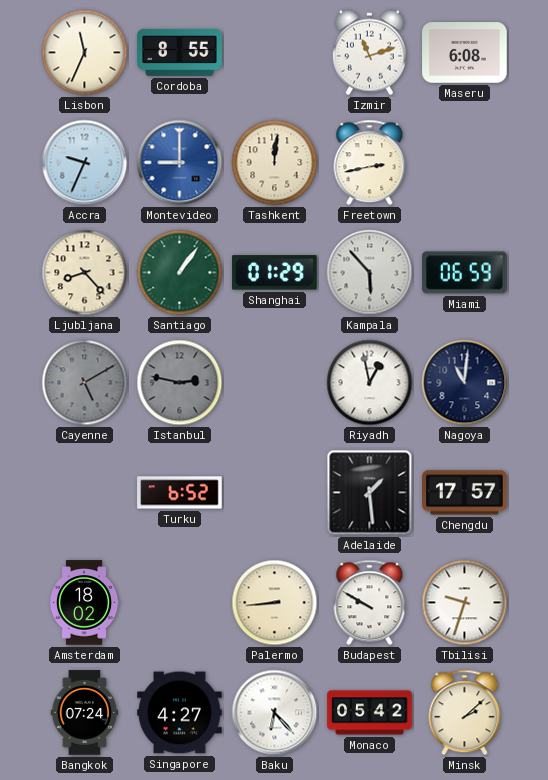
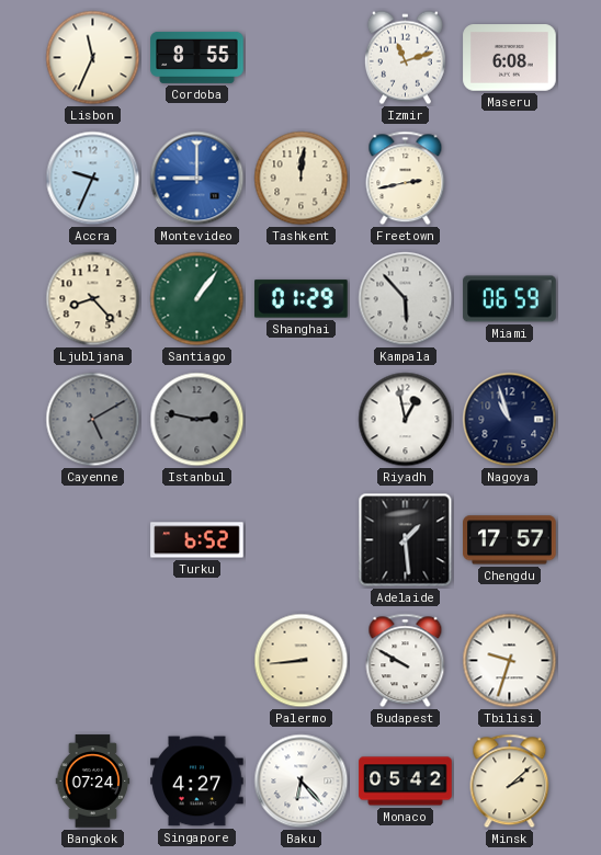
Nagoya: 11:01 -> 10:57
Amsterdam: 18:02 -> none
